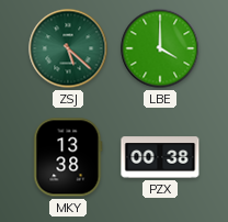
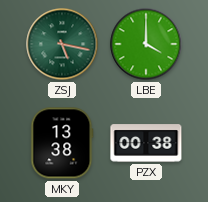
ZSJ: 5:22 -> 5:17
